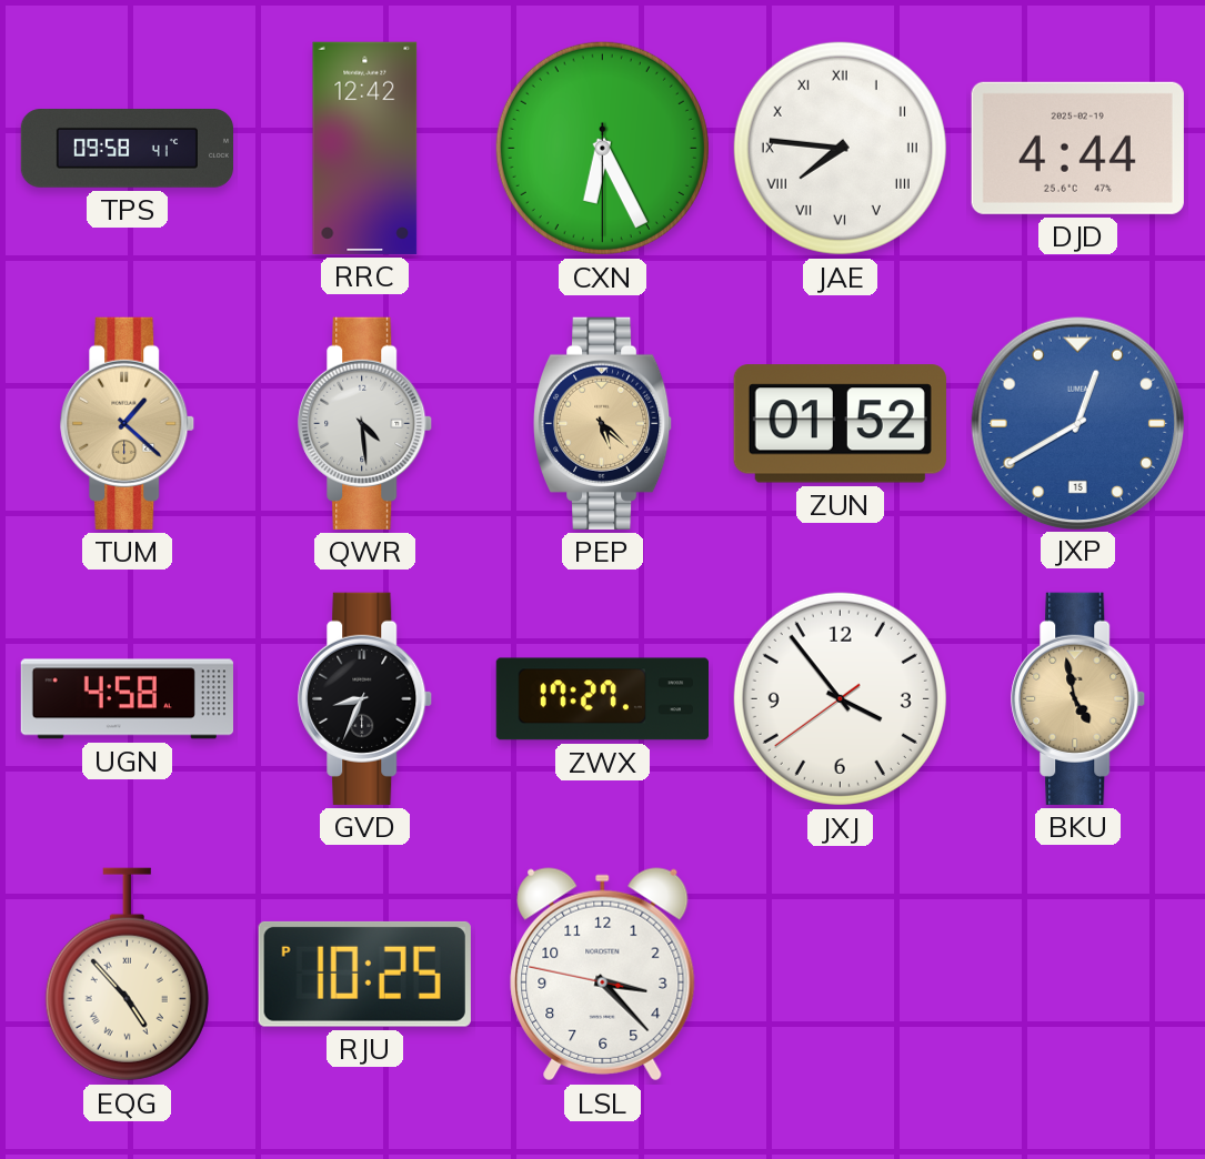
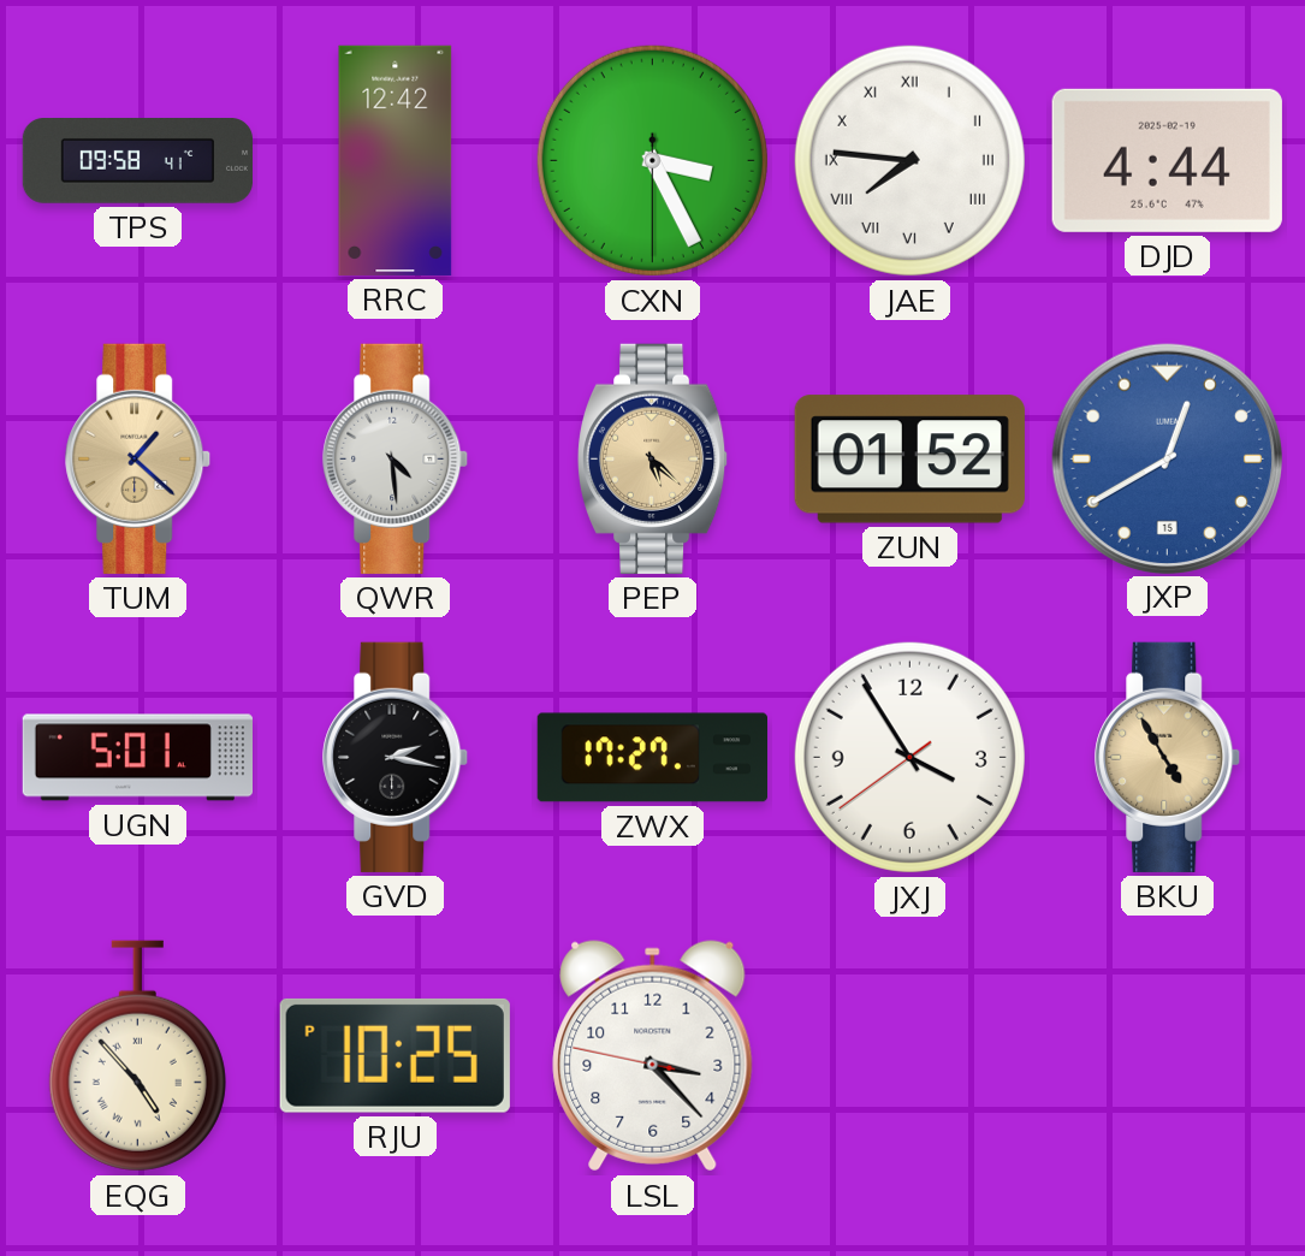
CXN: 6:25 -> 3:25
UGN: 4:58 -> 5:01
GVD: 8:34 -> 2:17
JXJ: 3:53 -> 3:54
BKU: 4:58 -> 4:55
